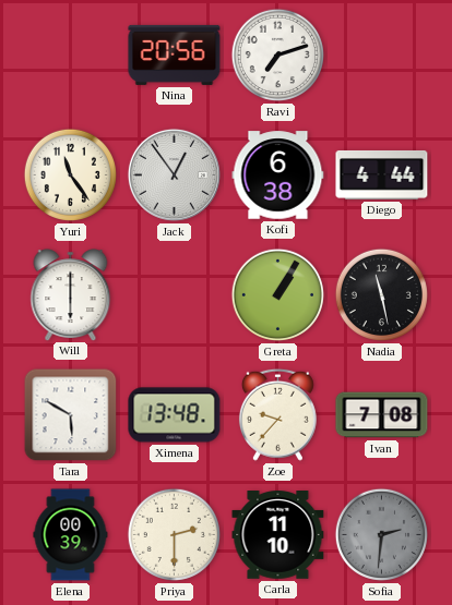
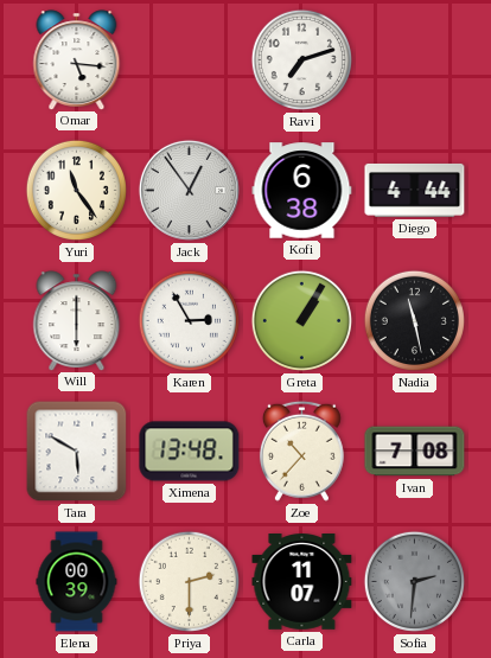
Omar: none -> 5:16
Nina: 20:56 -> none
Karen: none -> 2:55
Zoe: 9:37 -> 10:37
Carla: 11:10 -> 11:07
